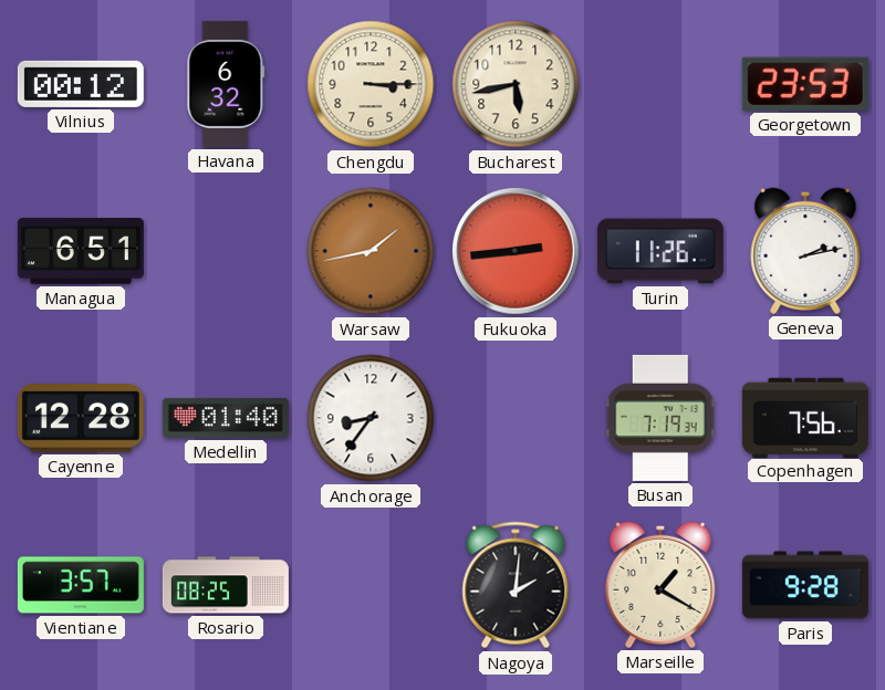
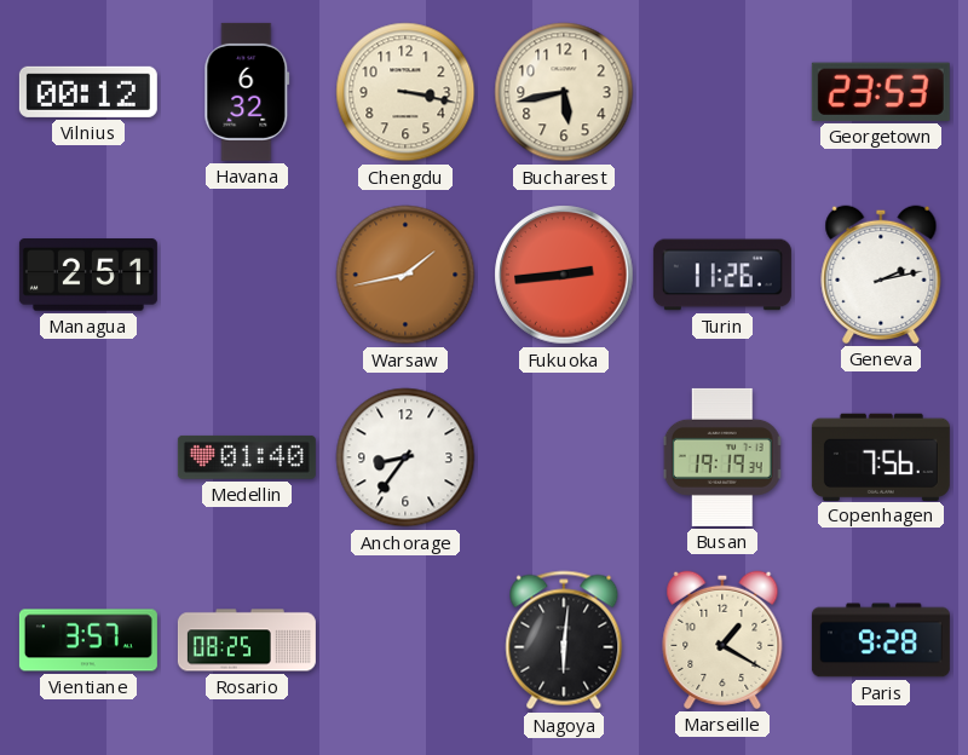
Chengdu: 3:15 -> 3:17
Managua: 6:51 -> 2:51
Cayenne: 12:28 -> none
Busan: 7:19 -> 19:19
Nagoya: 2:01 -> 6:01
